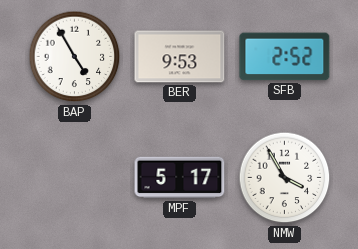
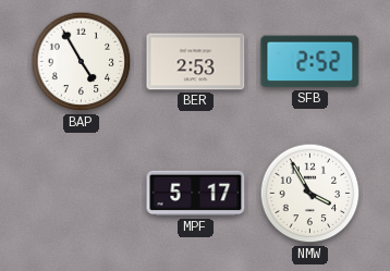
BER: 9:53 -> 2:53
